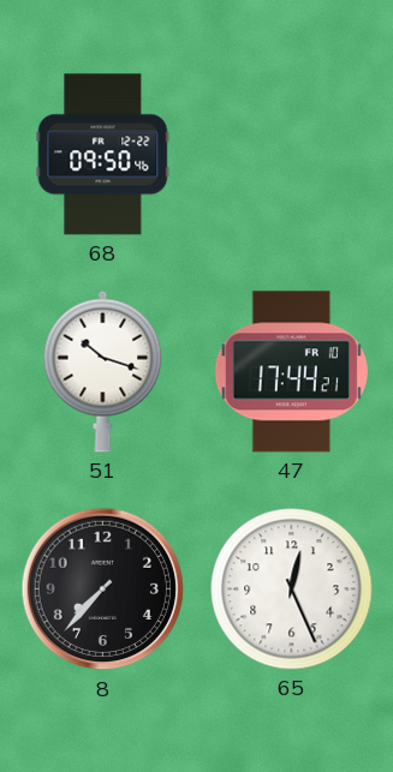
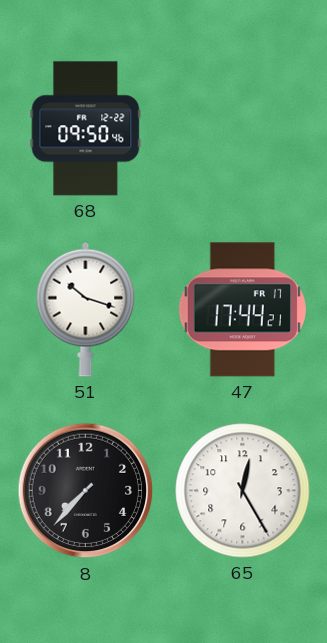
47 date: FR 10 -> FR 17
65: 12:26 -> 12:25
